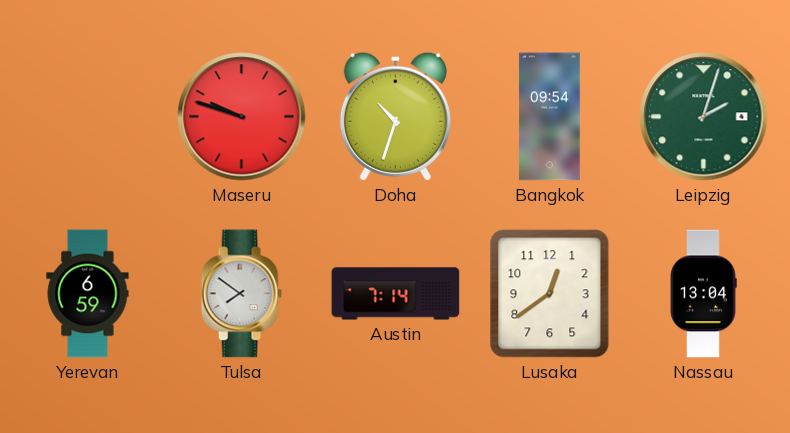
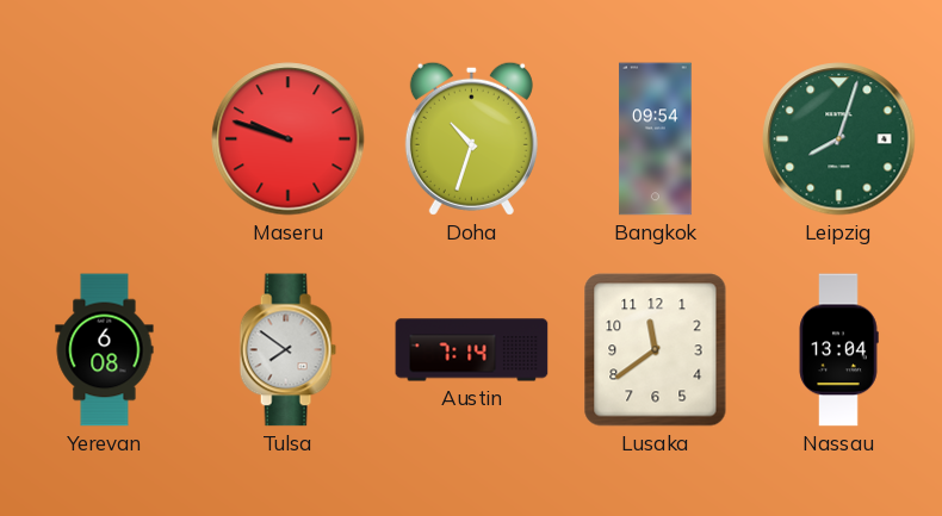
Leipzig: 2:03 -> 8:03
Yerevan: 6:59 -> 6:08
Lusaka: 12:39 -> 11:39
